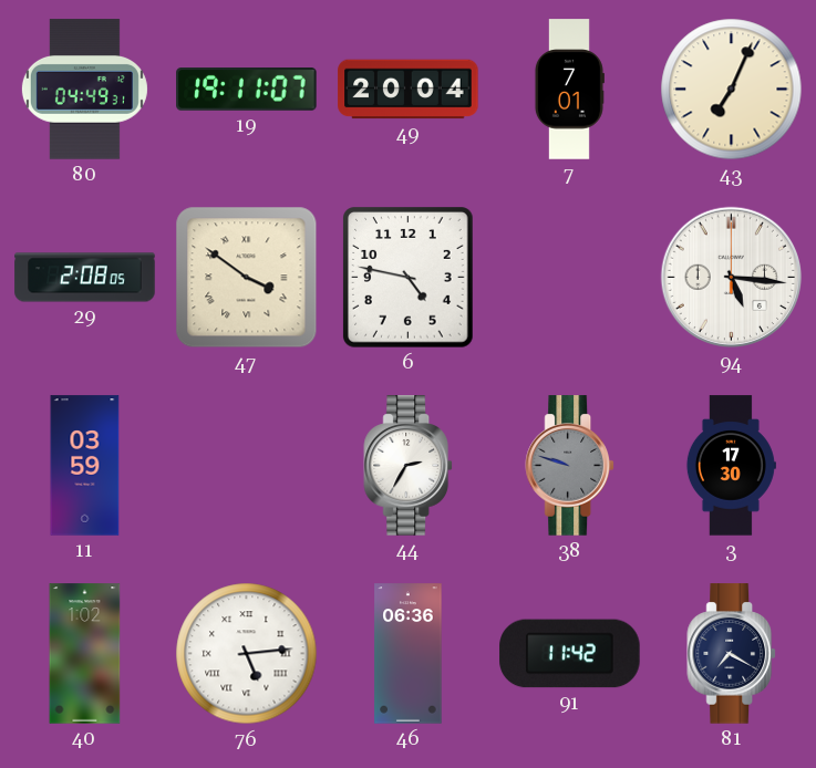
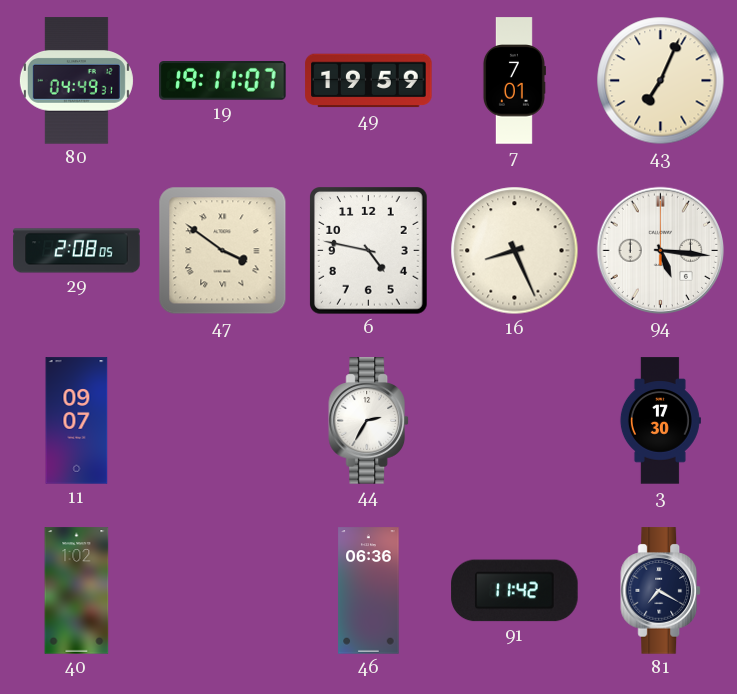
49: 20:04 -> 19:59
16: none -> 8:26
11: 03:59 -> 09:07
38: 9:48 -> none
76: 5:14 -> none
